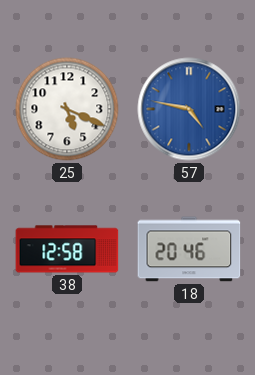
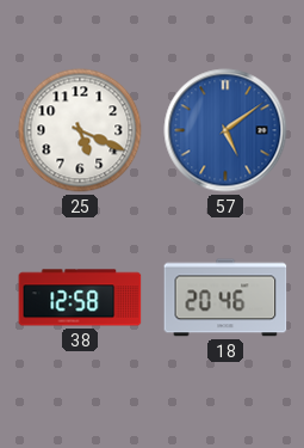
57: 4:47 -> 5:09
